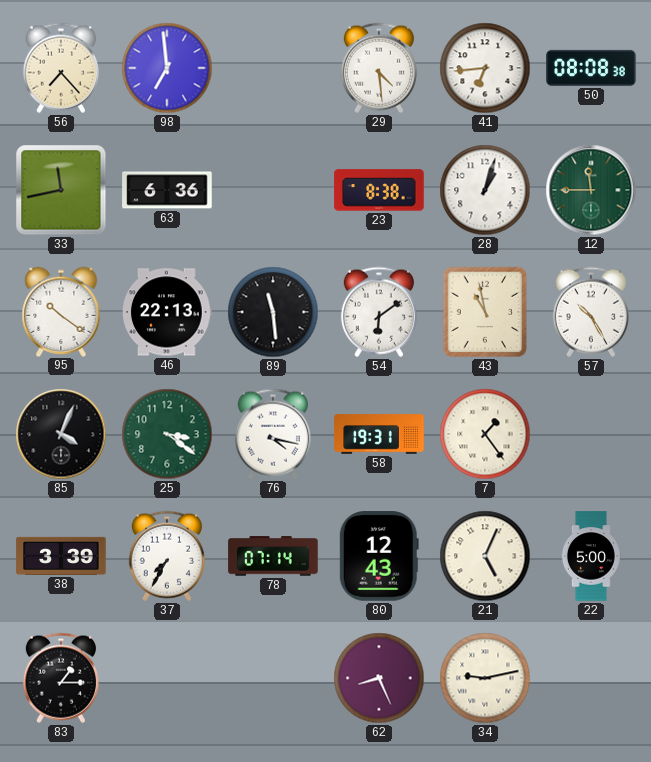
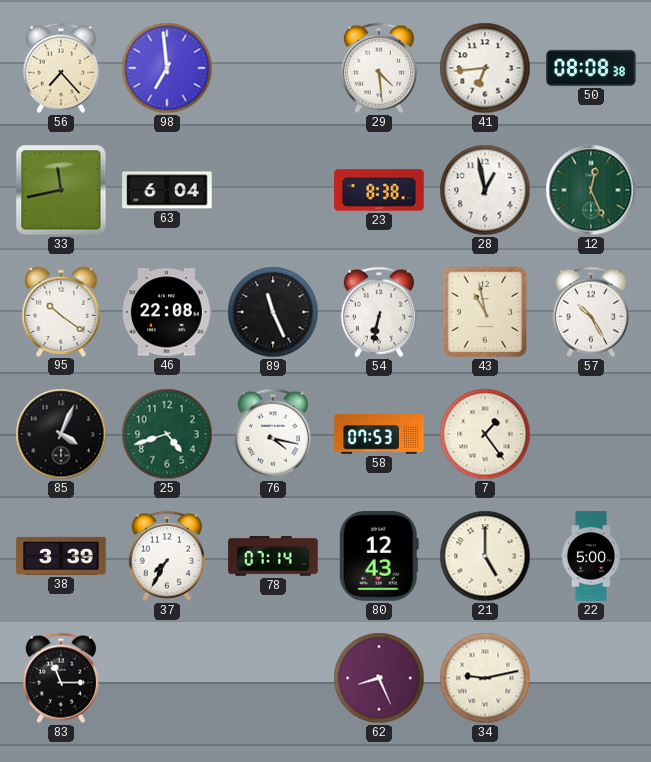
63: 6:36 -> 6:04
28: 1:03 -> 12:58
12: 11:45 -> 12:26
46: 22:13 -> 22:08
89: 11:29 -> 11:26
54: 6:09 -> 6:32
25: 3:21 -> 4:42
58: 19:31 -> 07:53
21: 5:04 -> 5:00
83: 1:15 -> 11:15
